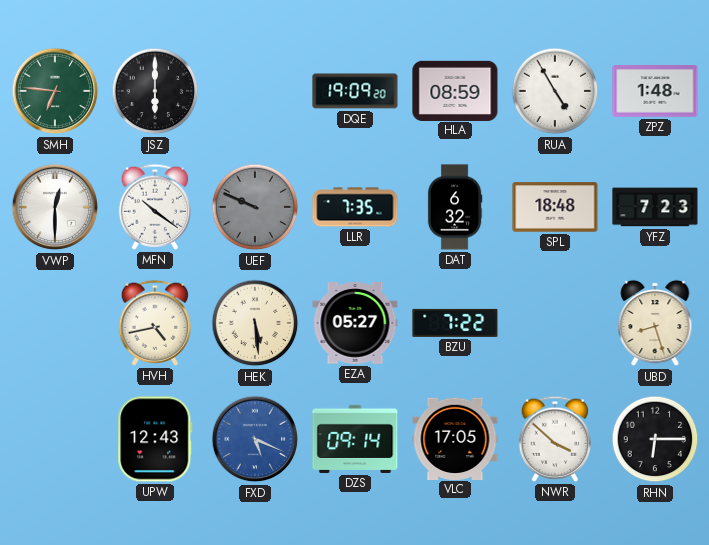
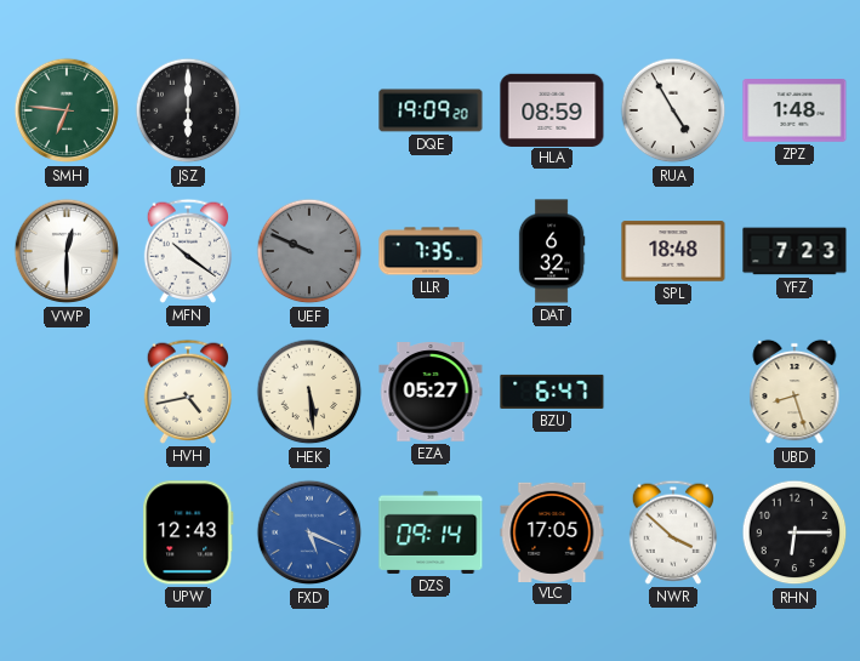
BZU: 7:22 -> 6:47
